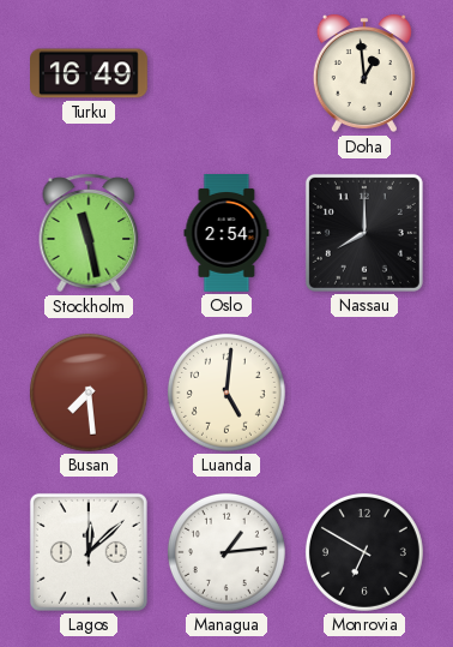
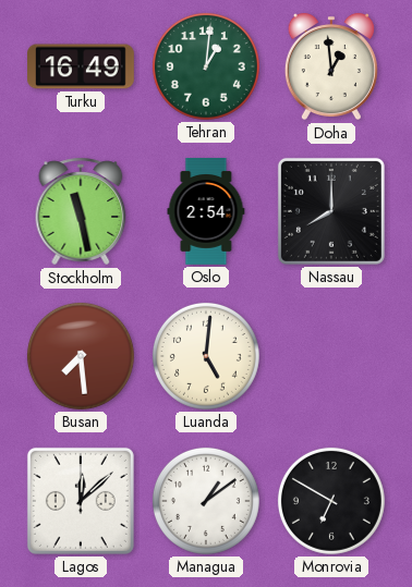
Tehran: none -> 1:01
Managua: 1:14 -> 1:09
